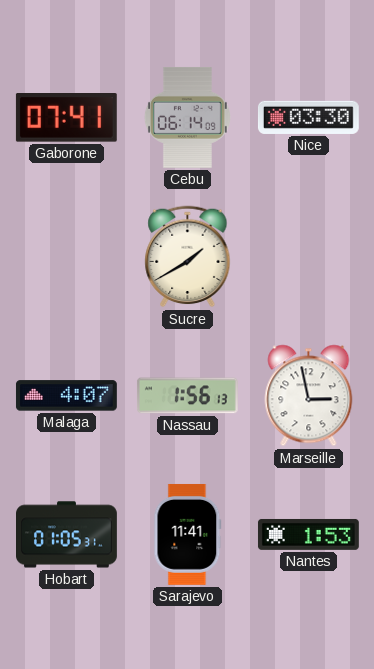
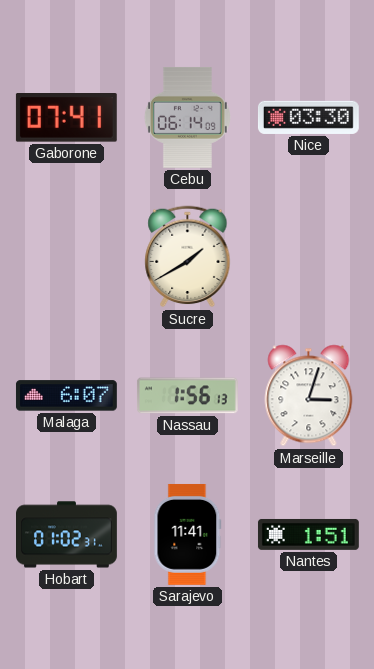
Malaga: 4:07 -> 6:07
Marseille: 2:58 -> 3:03
Hobart: 01:05 -> 01:02
Nantes: 1:53 -> 1:51
